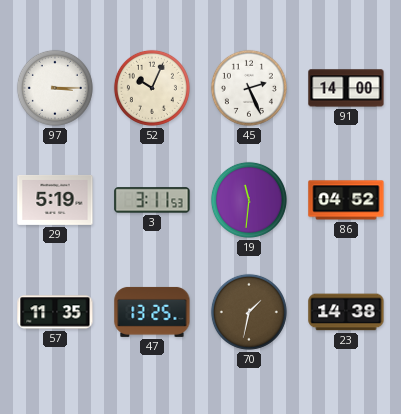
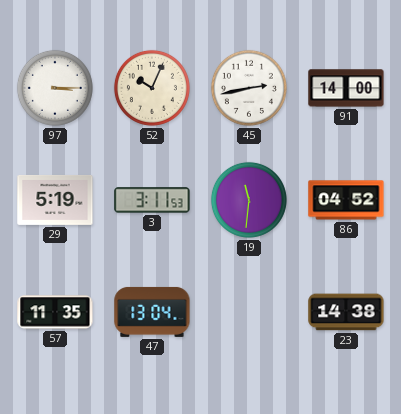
45: 2:26 -> 2:43
47: 13:25 -> 13:04
70: 1:32 -> none
